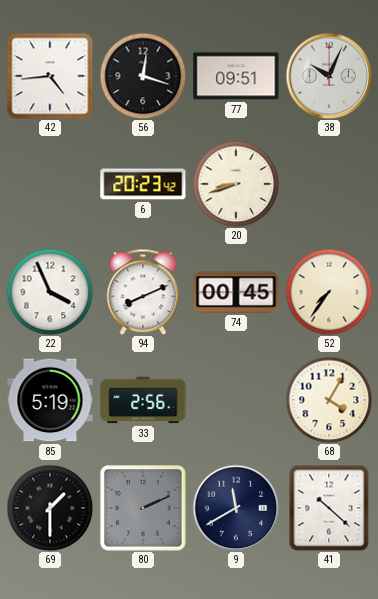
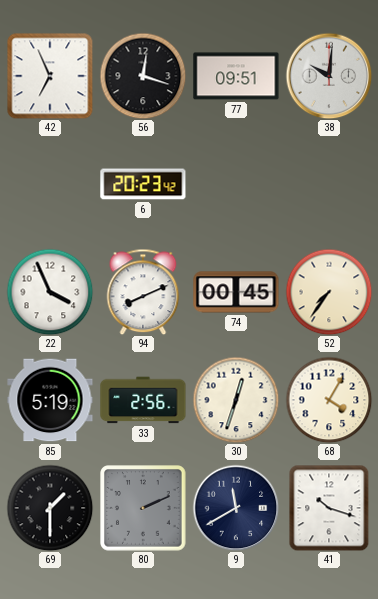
42: 4:44 -> 6:56
38: 10:04 -> 10:01
20: 8:42 -> none
30: none -> 12:33
41: 10:22 -> 10:18
